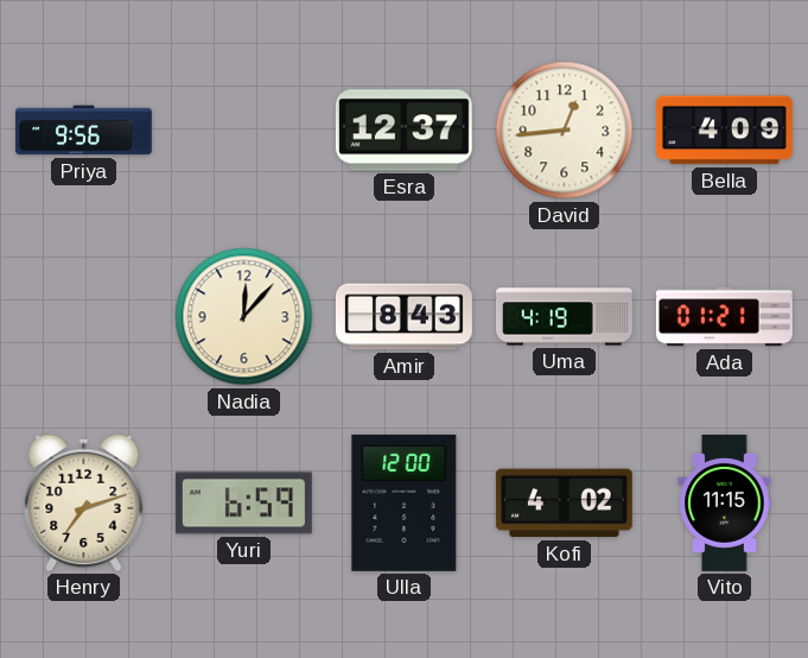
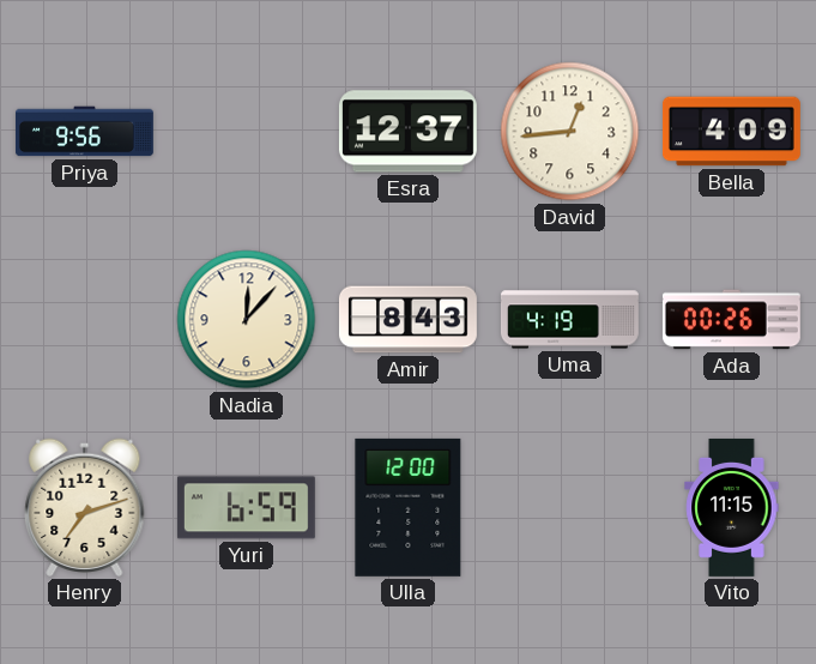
Ada: 01:21 -> 00:26
Kofi: 4:02 -> none
